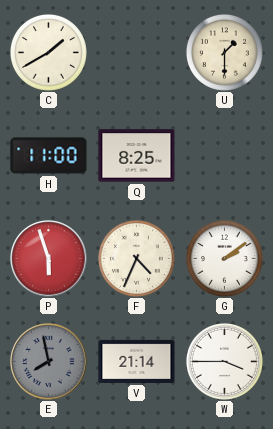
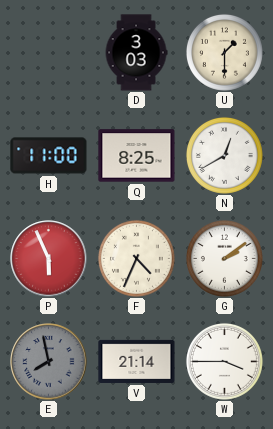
C: 1:40 -> none
D: none -> 3:03
N: none -> 12:40
P: 5:57 -> 5:56
